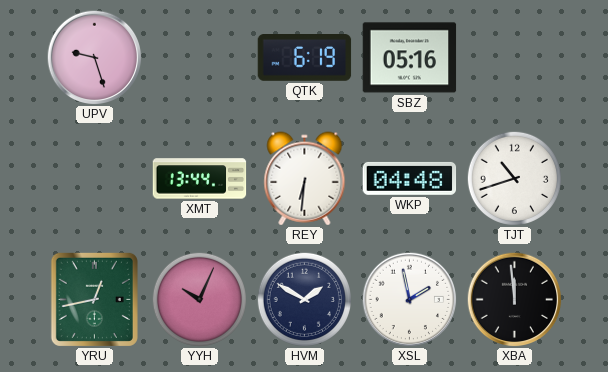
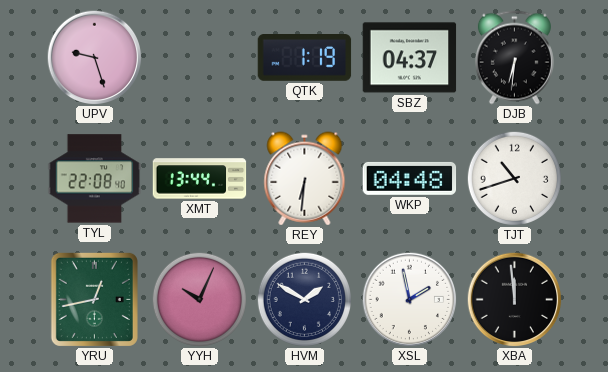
QTK: 6:19 -> 1:19
SBZ: 05:16 -> 04:37
DJB: none -> 6:31
TYL: none -> 22:08
